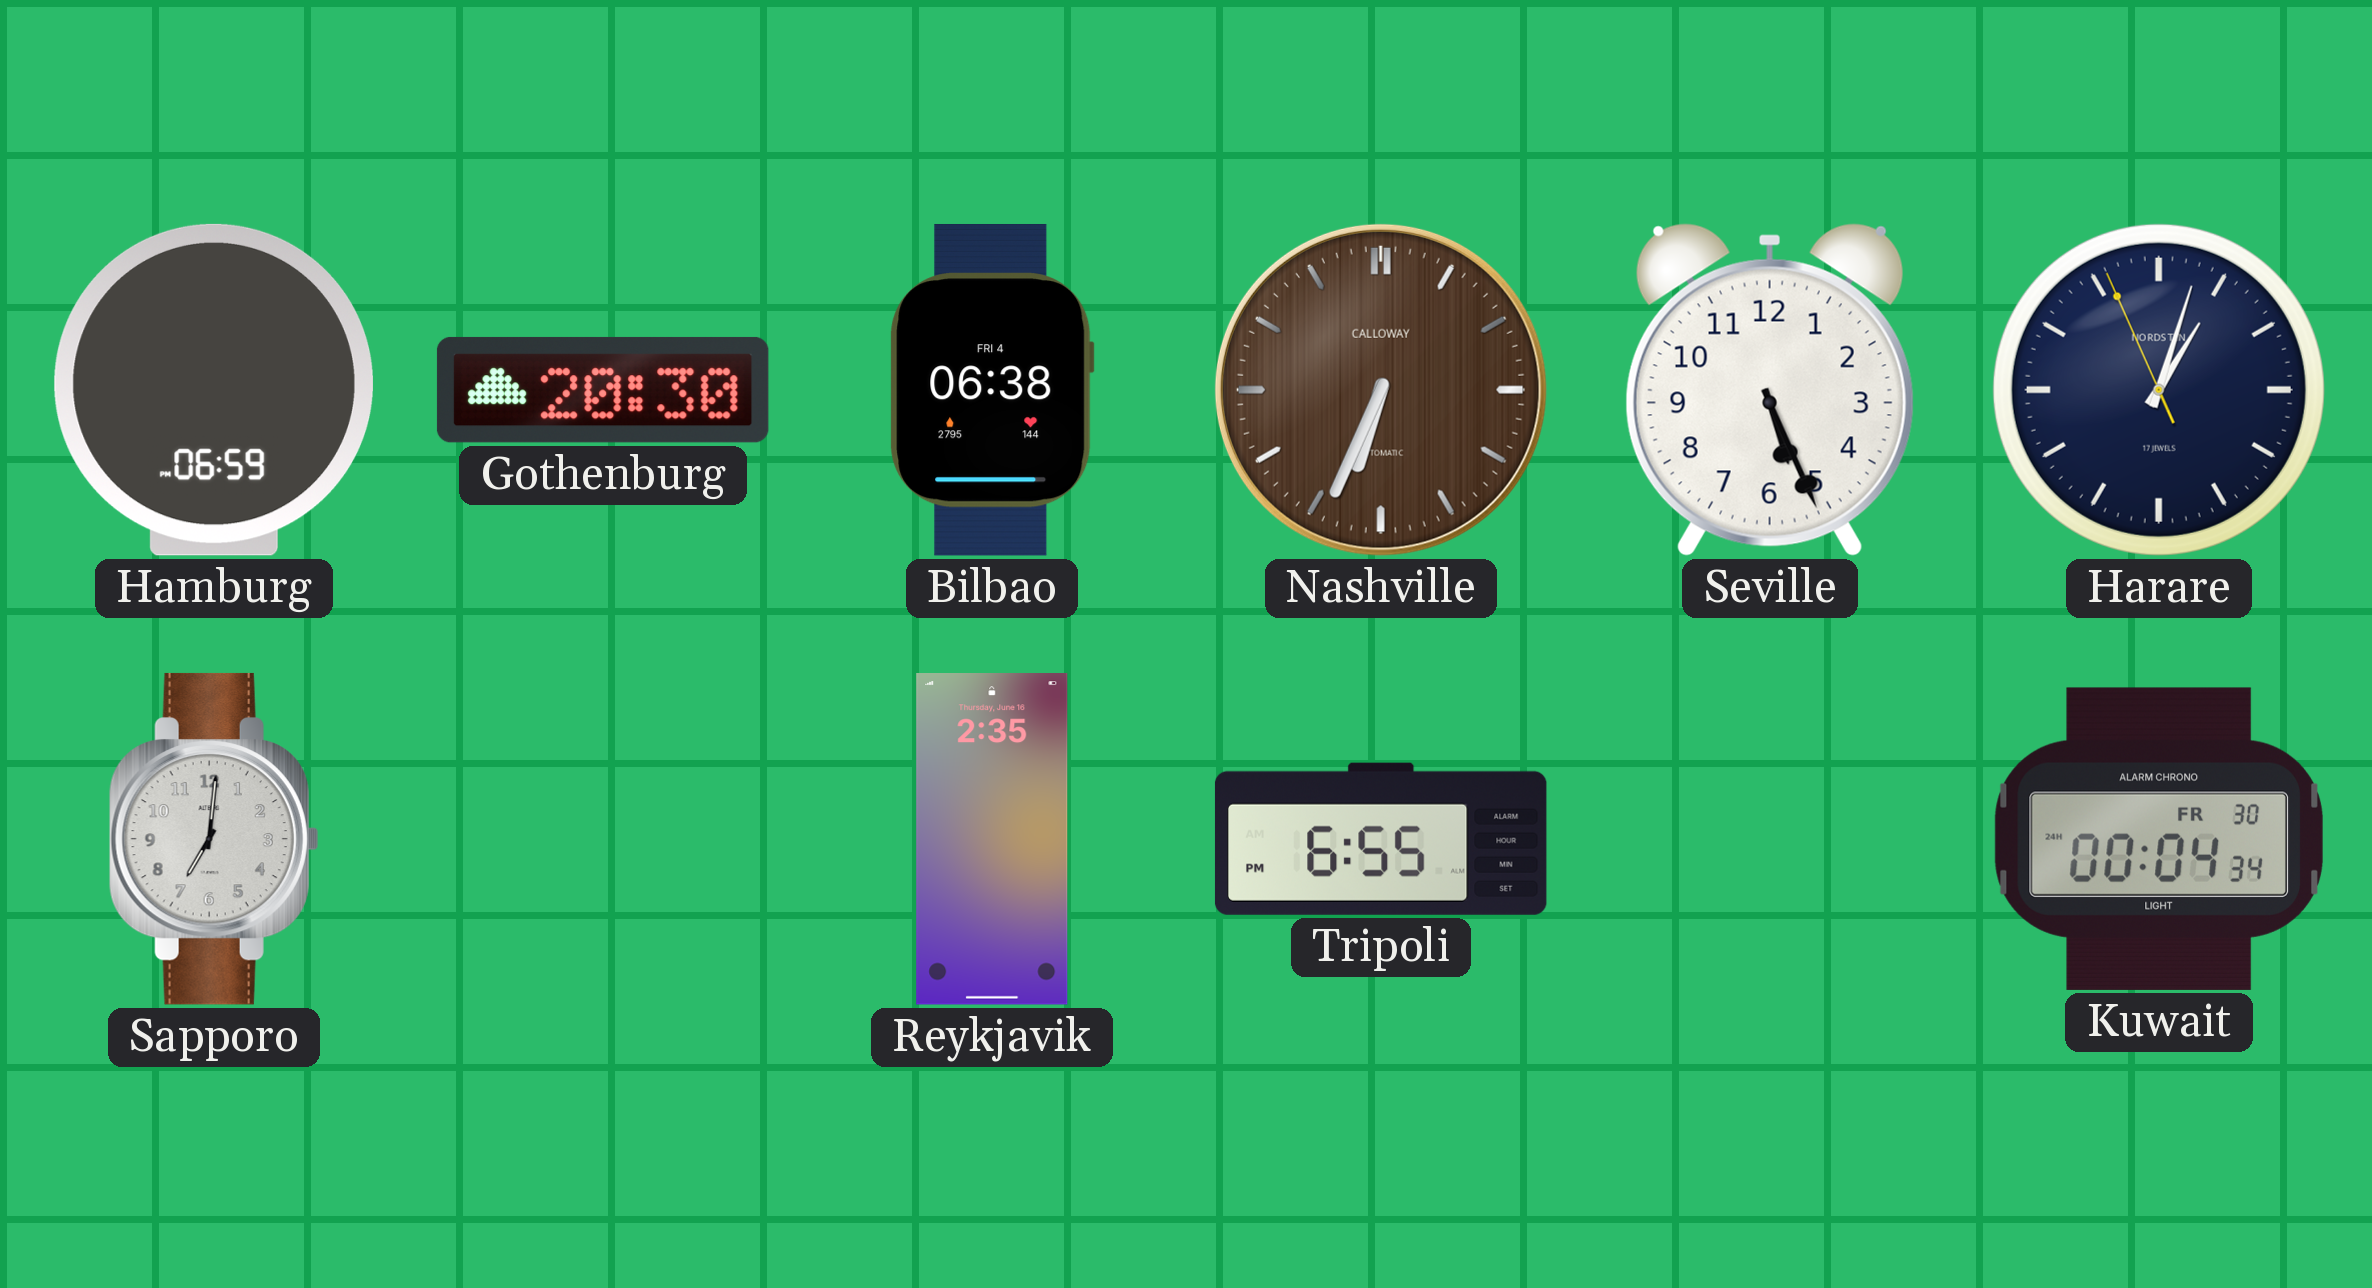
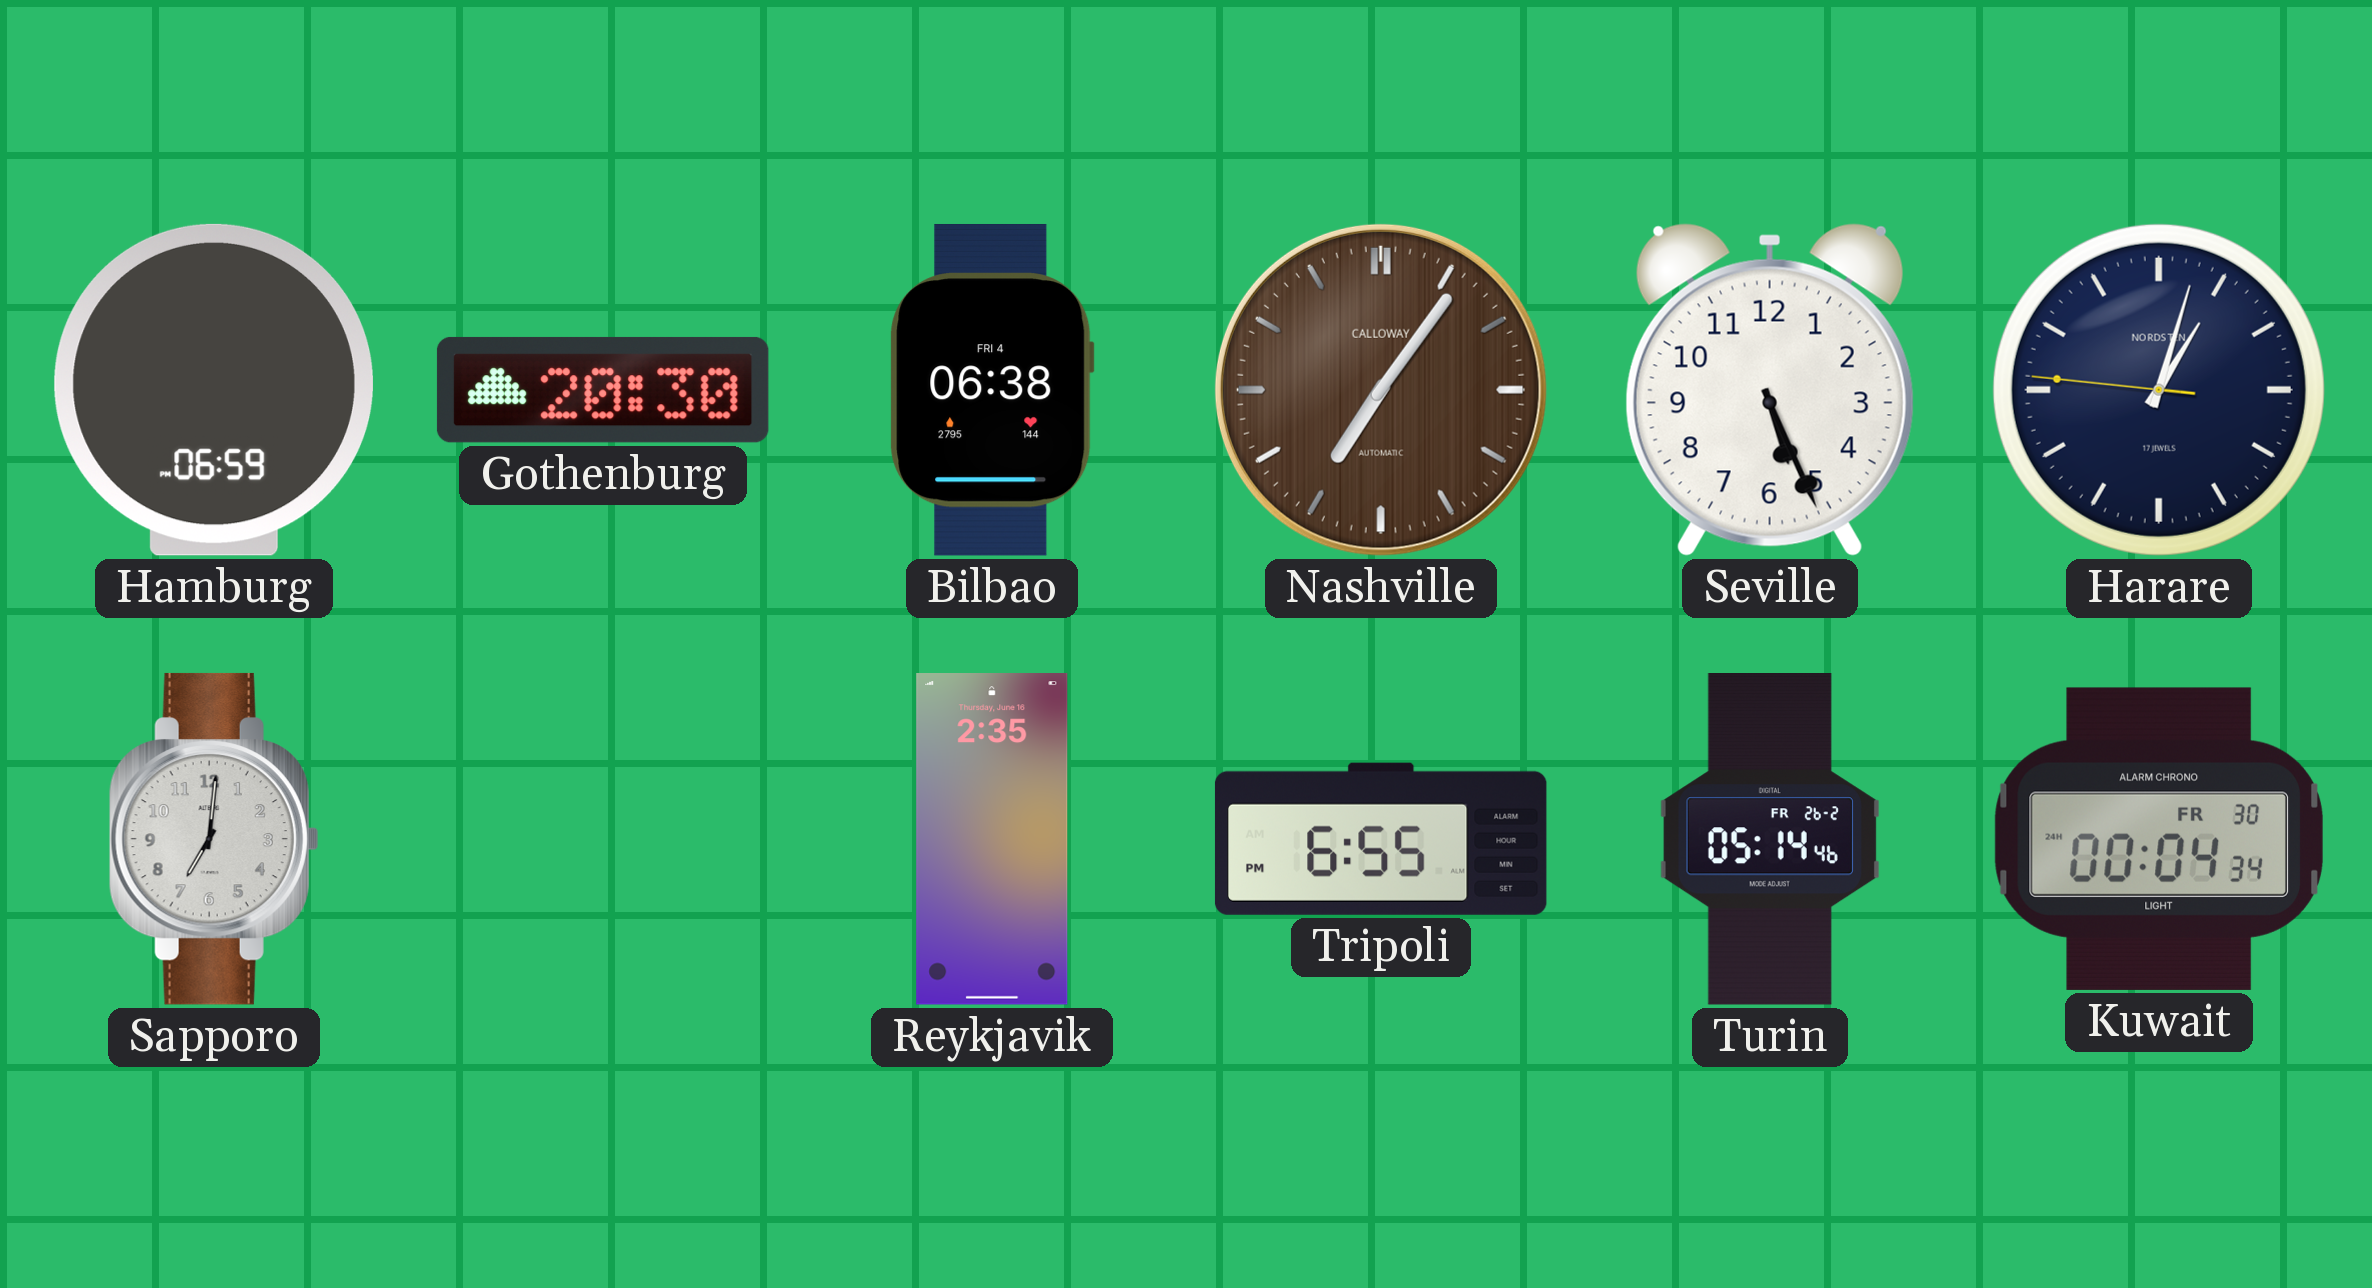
Nashville: 6:34 -> 7:06
Harare: 1:02:56 -> 1:02:46
Turin: none -> 05:14
